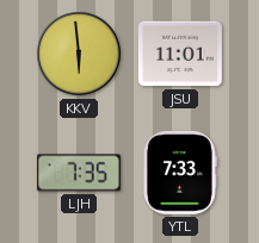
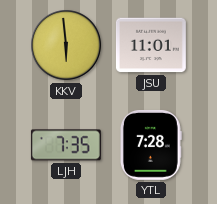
YTL: 7:33 -> 7:28
